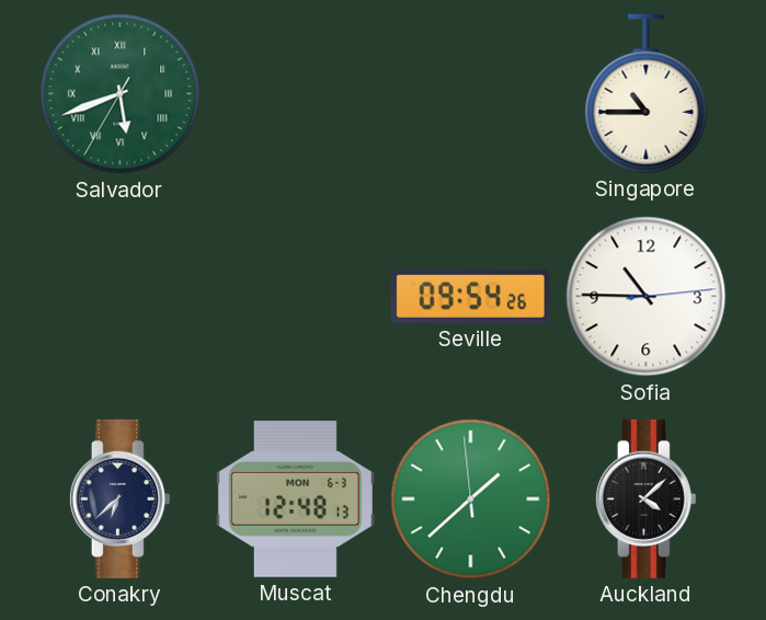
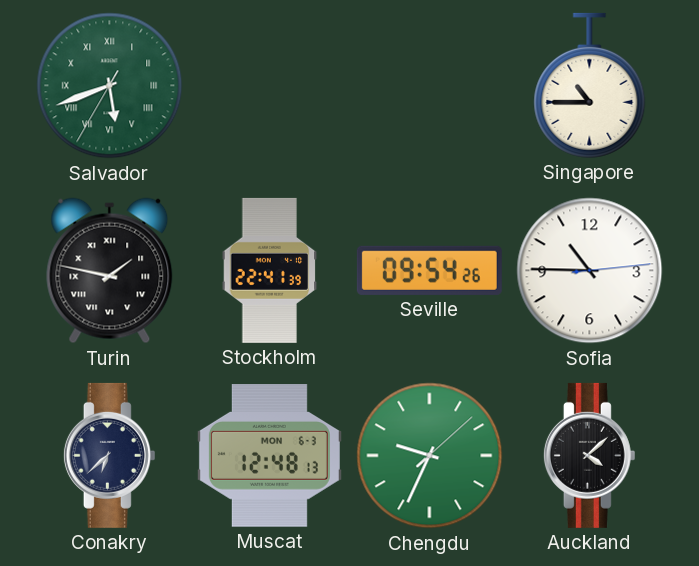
Turin: none -> 1:47
Stockholm: none -> 22:41
Chengdu: 1:37 -> 9:34
